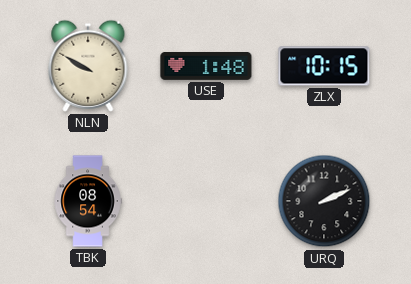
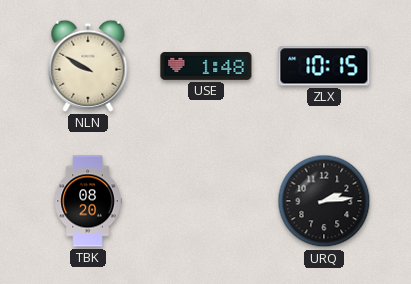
TBK: 08:54 -> 08:20
URQ: 2:11 -> 2:14
